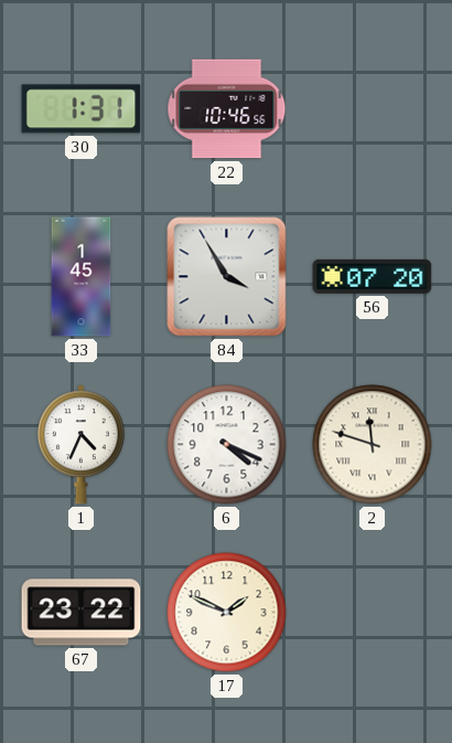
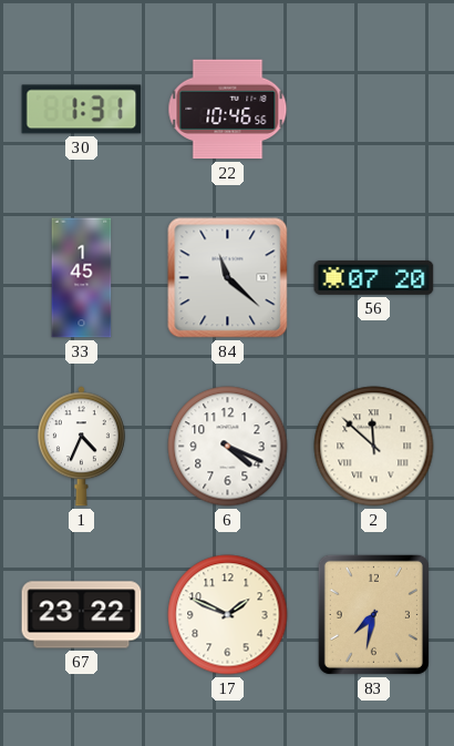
84: 3:55 -> 11:22
2: 11:48 -> 11:52
83: none -> 7:32
